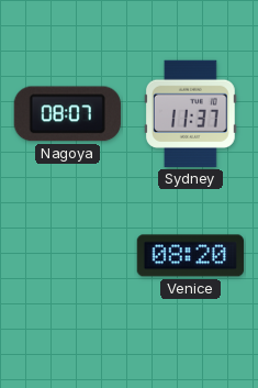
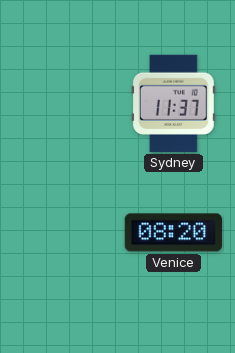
Nagoya: 08:07 -> none
